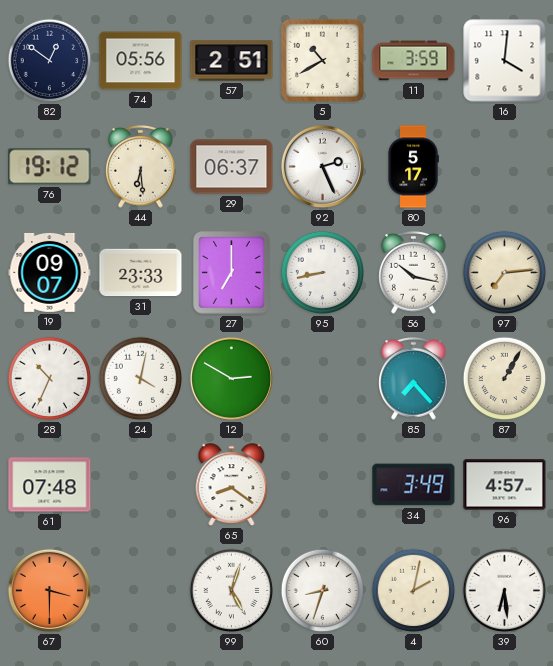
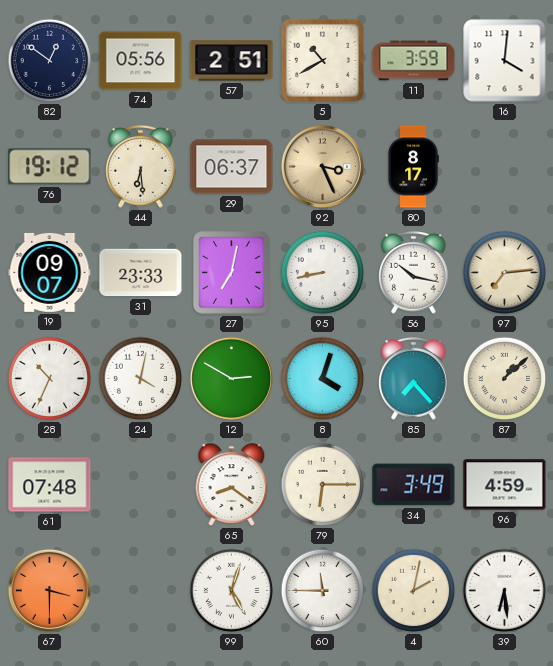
92: 2:26 -> 3:26
92 dial: white -> champagne
80: 5:17 -> 8:17
27: 7:00 -> 7:02
8: none -> 4:03
87: 1:05 -> 1:08
79: none -> 6:15
96: 4:57 -> 4:59
60: 8:33 -> 11:45
